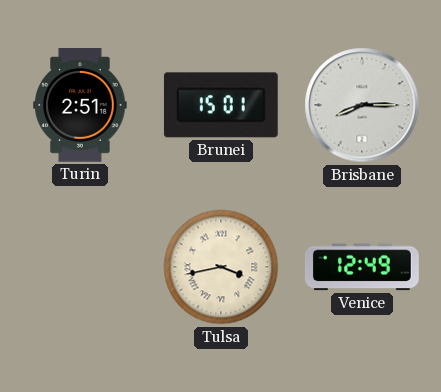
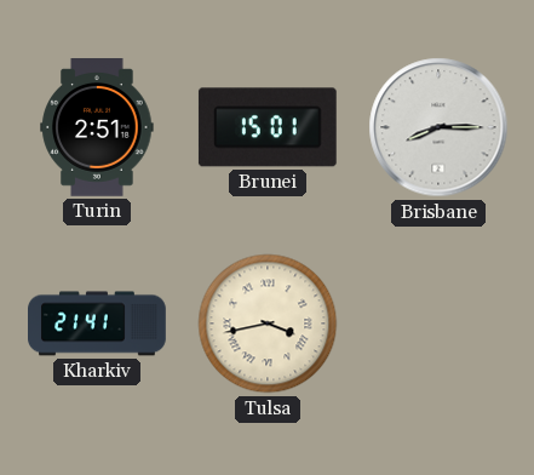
Kharkiv: none -> 21:41
Venice: 12:49 -> none
